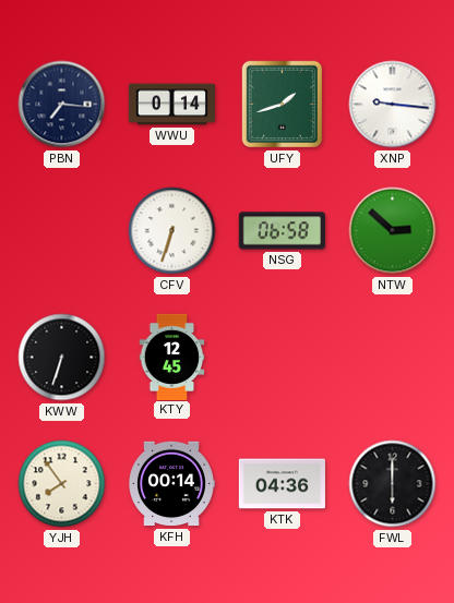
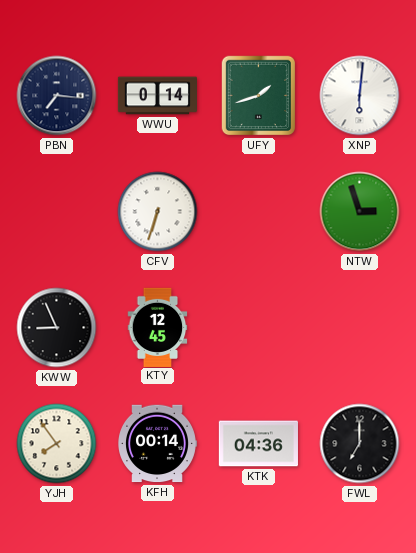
XNP: 9:16 -> 6:01
NSG: 06:58 -> none
NTW: 2:52 -> 2:57
KWW: 6:33 -> 8:56
FWL: 6:00 -> 7:00
